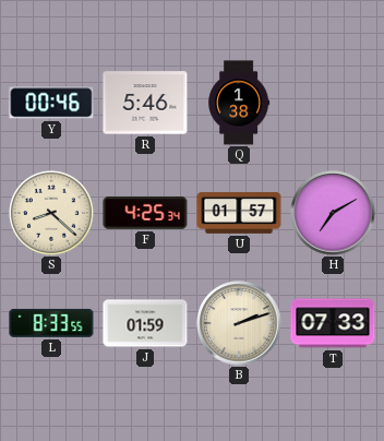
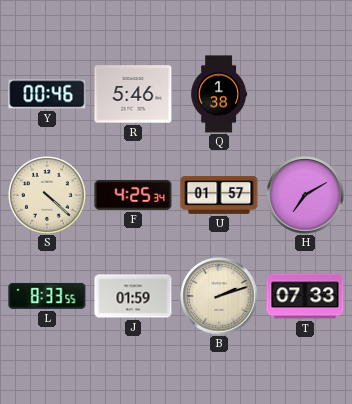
S: 8:22 -> 4:22
